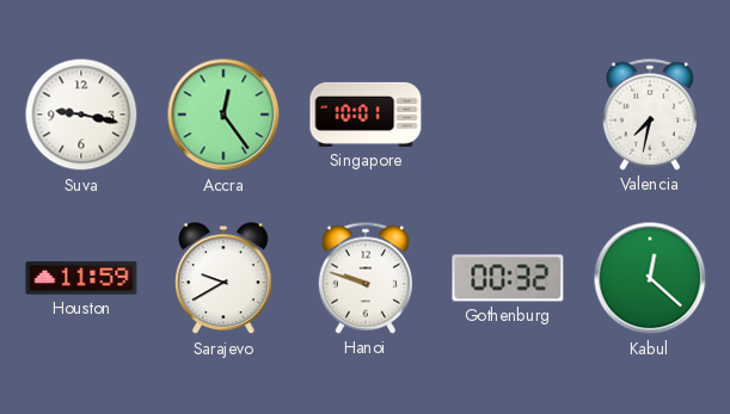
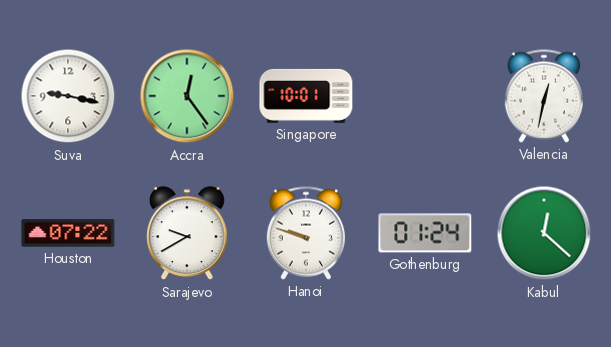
Valencia: 7:32 -> 12:32
Houston: 11:59 -> 07:22
Gothenburg: 00:32 -> 01:24
